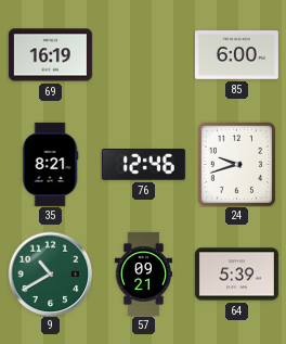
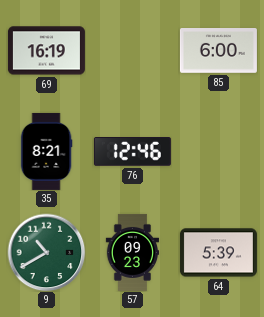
24: 9:42 -> none
57: 09:21 -> 09:23
